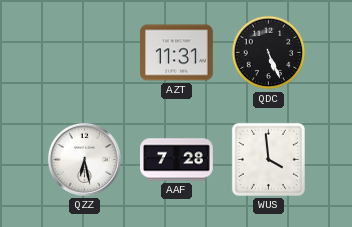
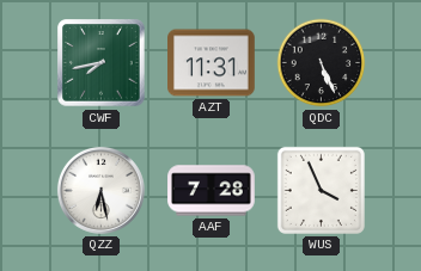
CWF: none -> 7:43
WUS: 3:59 -> 3:56
